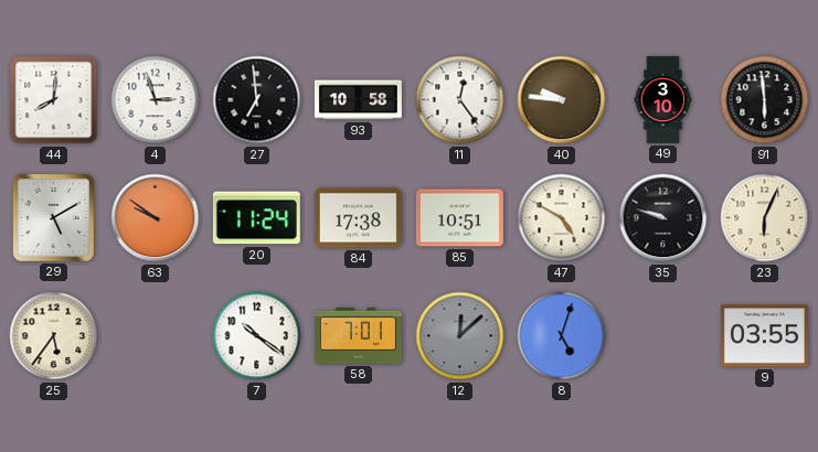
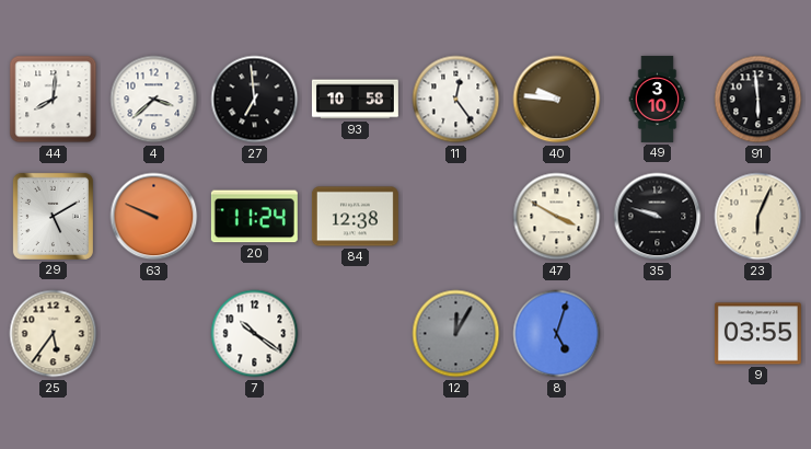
4: 2:57 -> 3:38
63: 9:51 -> 9:49
84: 17:38 -> 12:38
85: 10:51 -> none
47: 4:50 -> 3:50
58: 7:01 -> none
12: 12:08 -> 12:05
